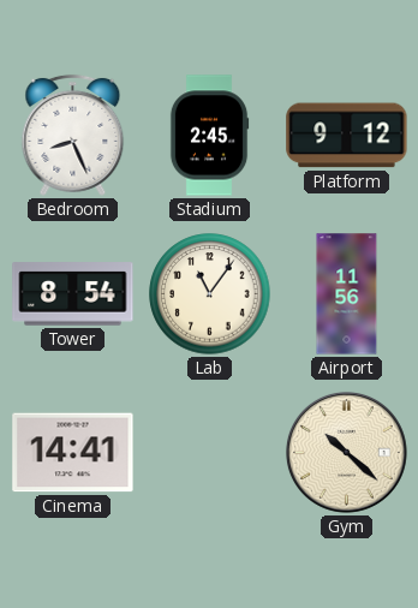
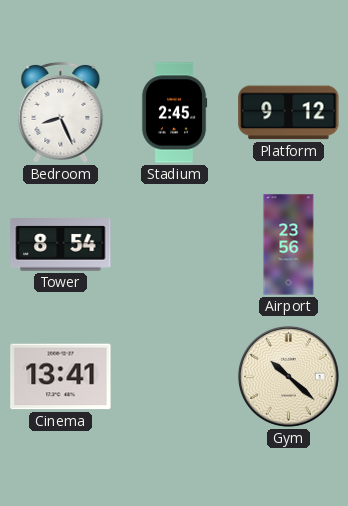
Lab: 11:06 -> none
Airport: 11:56 -> 23:56
Cinema: 14:41 -> 13:41
